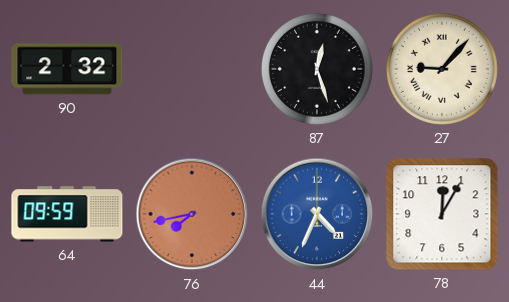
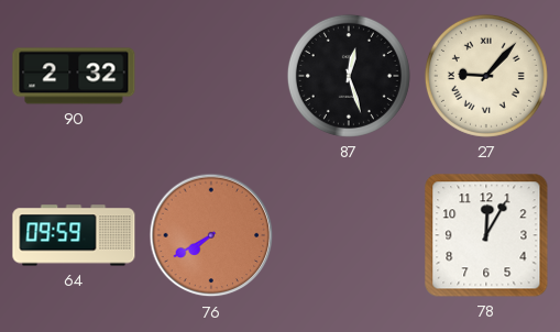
76: 7:43 -> 7:40
44: 4:34 -> none
